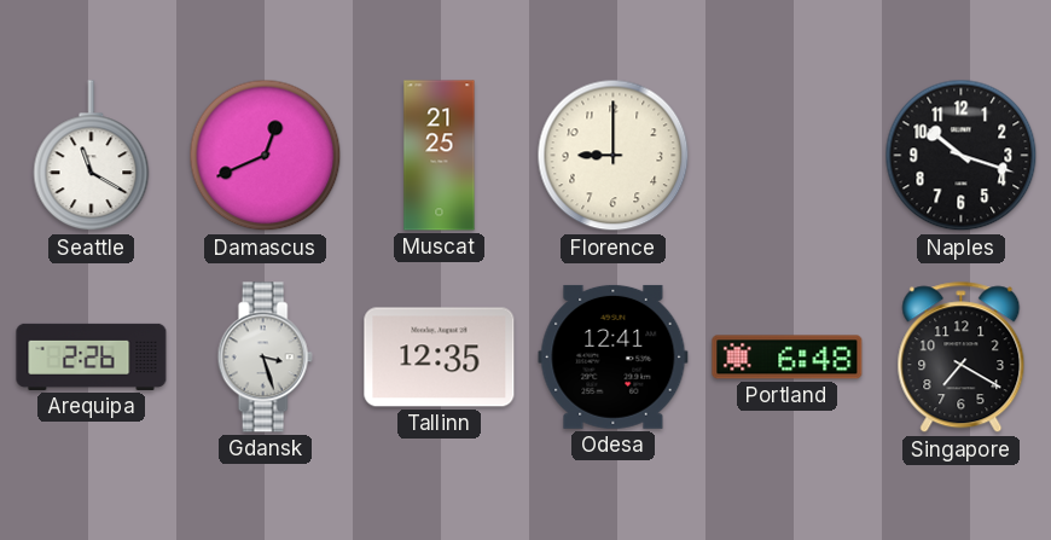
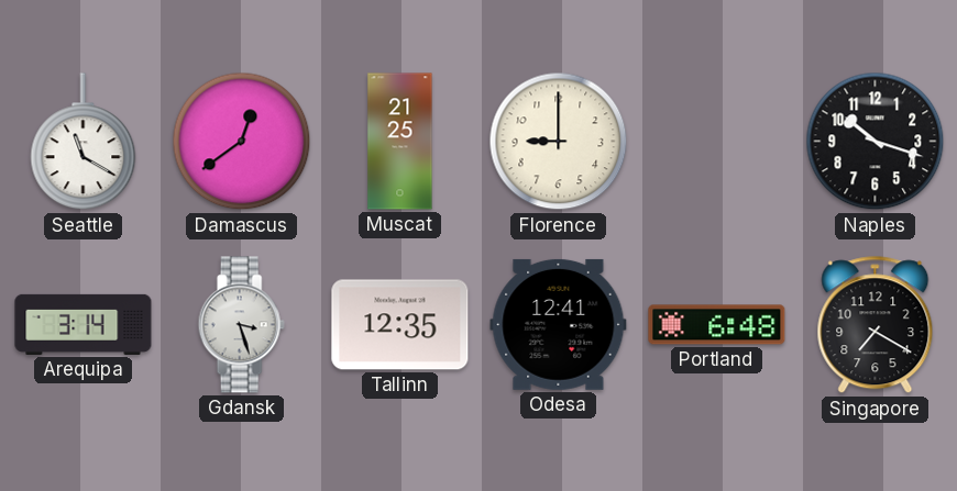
Damascus: 12:41 -> 12:39
Arequipa: 2:26 -> 3:14
